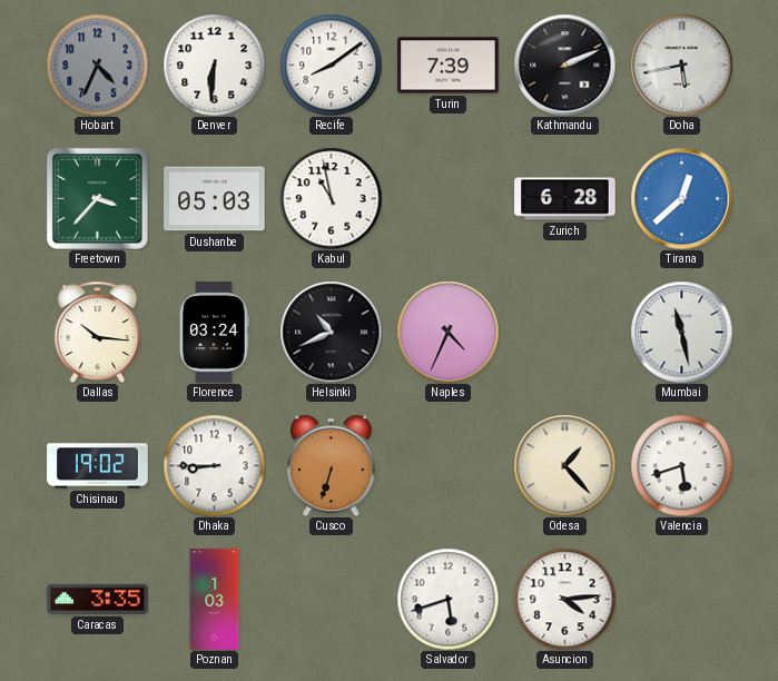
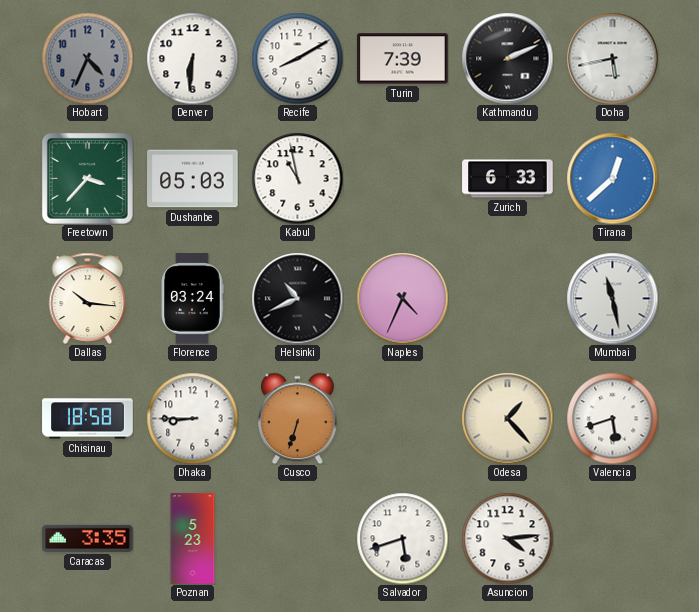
Recife: 8:09 -> 8:10
Zurich: 6:28 -> 6:33
Chisinau: 19:02 -> 18:58
Poznan: 1:03 -> 5:23
